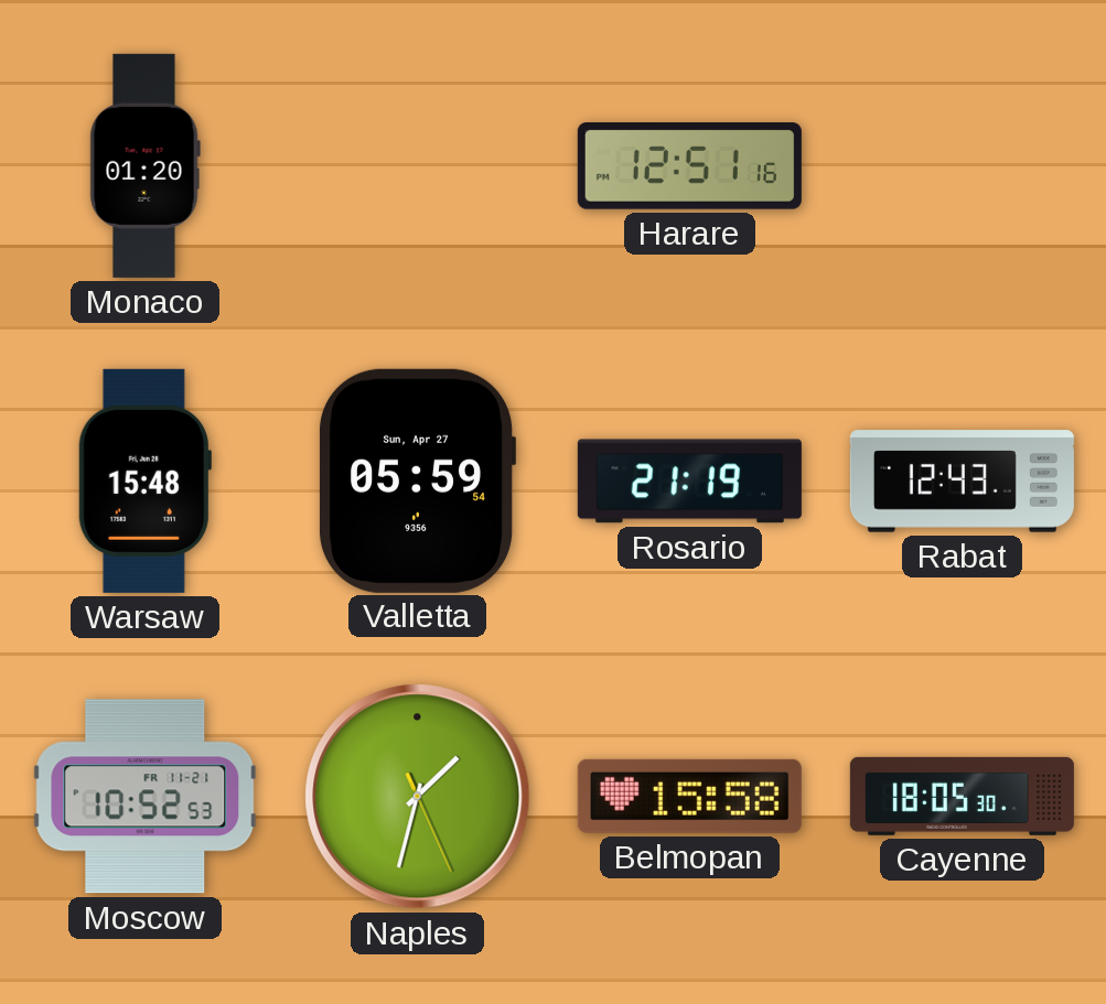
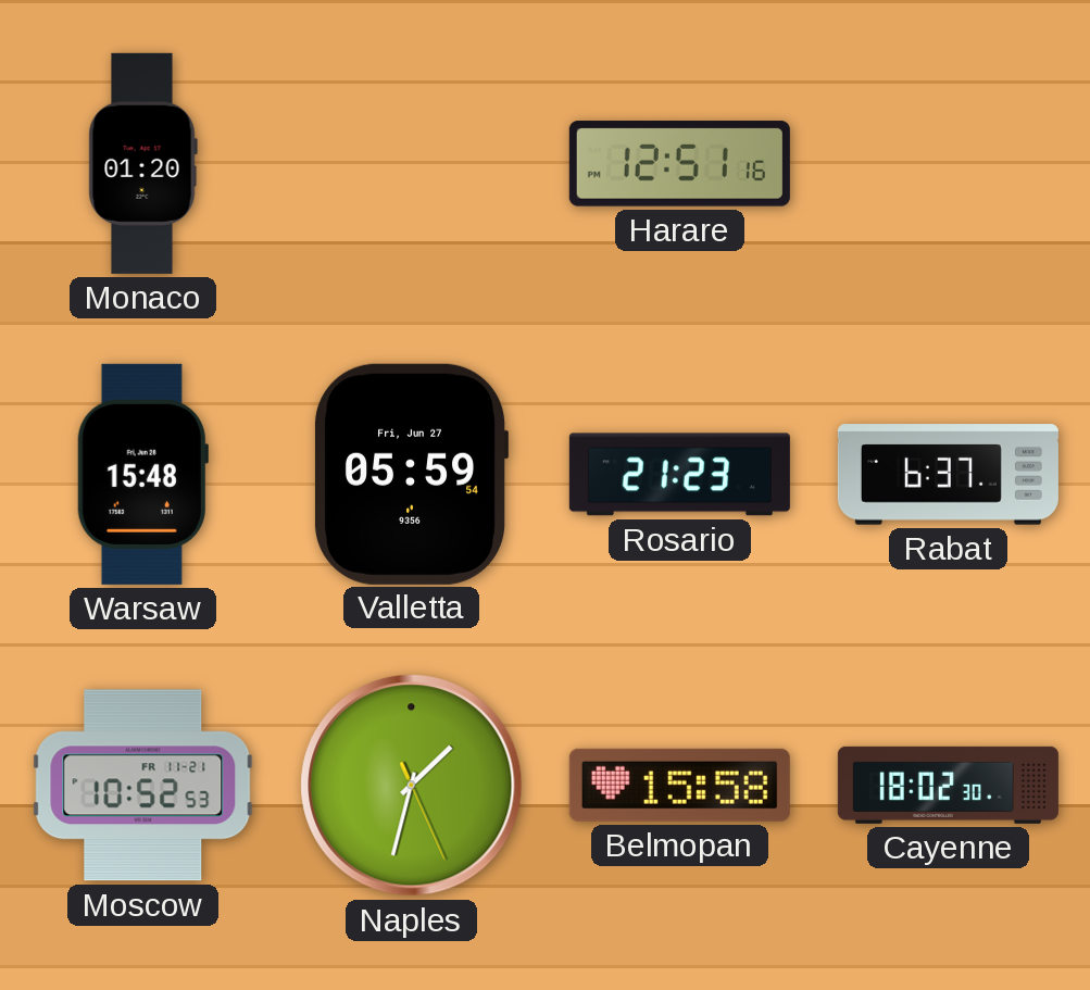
Valletta date: Sun, Apr 27 -> Fri, Jun 27
Rosario: 21:19 -> 21:23
Rabat: 12:43 -> 6:37
Cayenne: 18:05 -> 18:02
